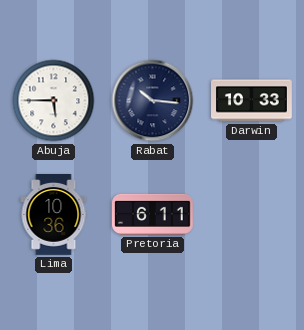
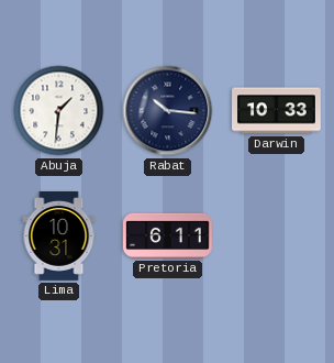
Abuja: 5:45 -> 1:31
Lima: 10:36 -> 10:31
